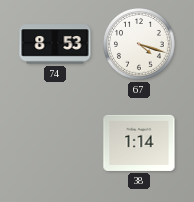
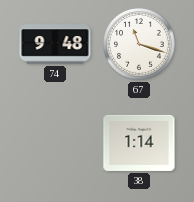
74: 8:53 -> 9:48
67: 4:18 -> 11:18
